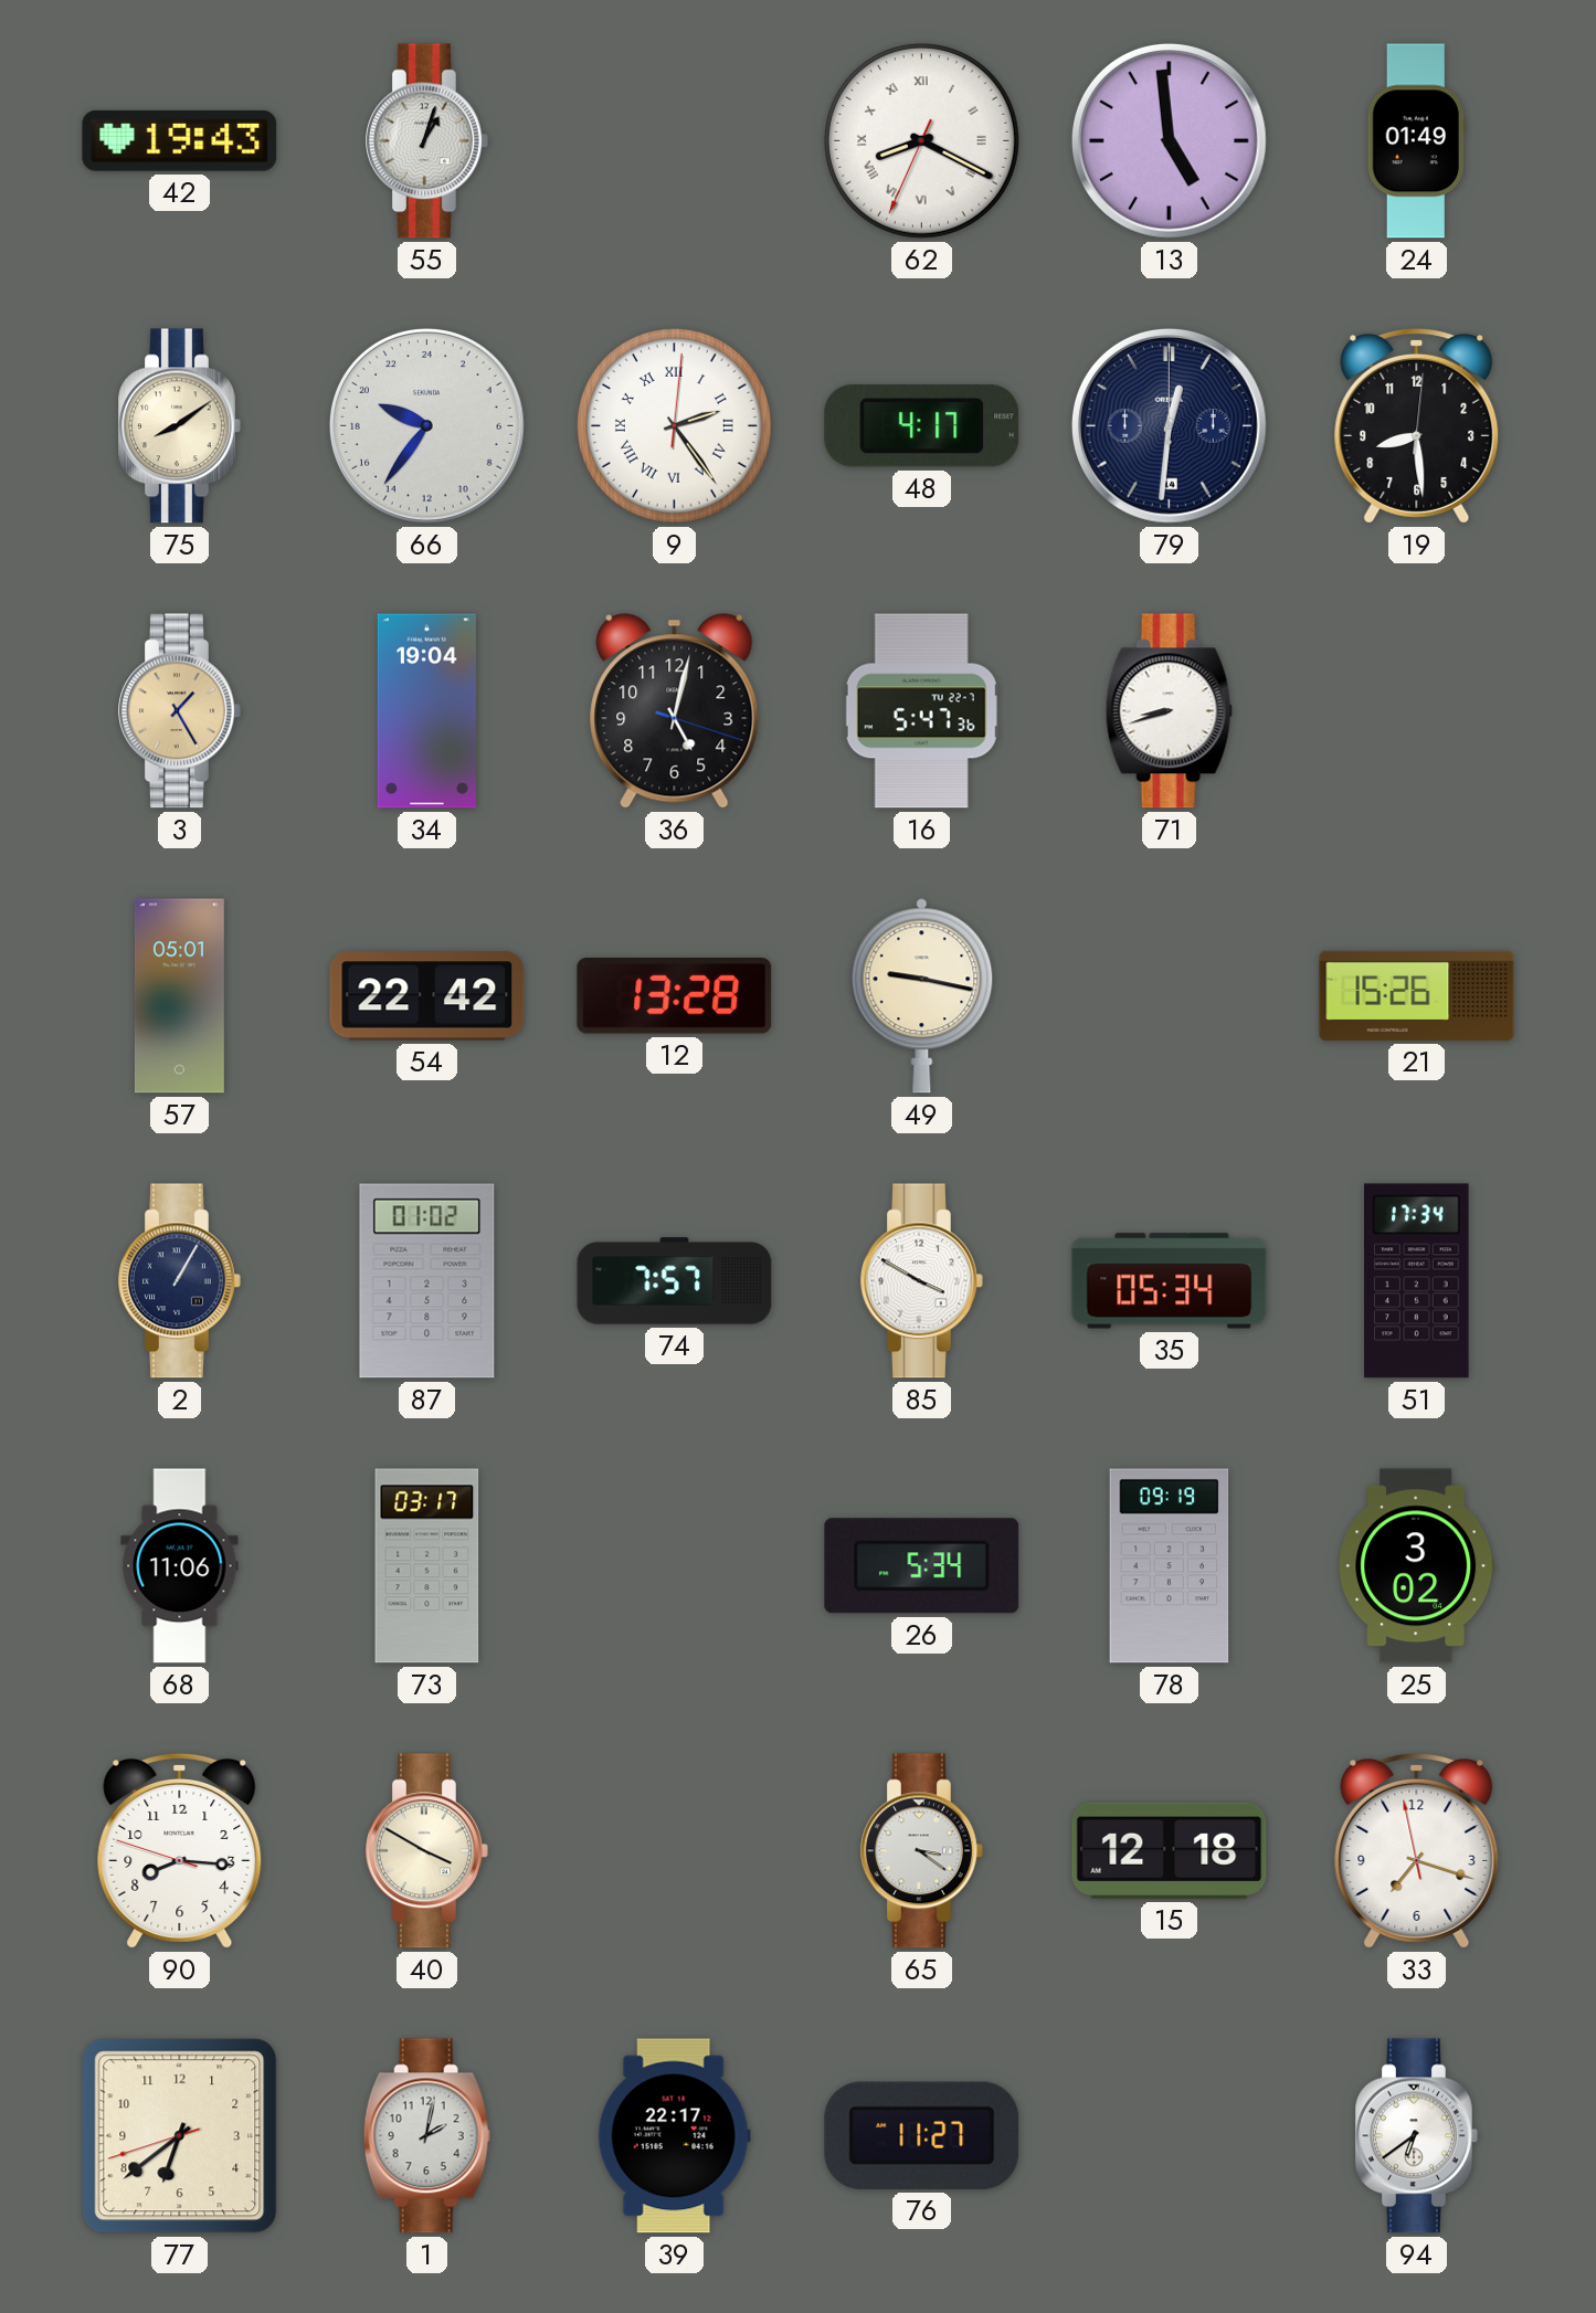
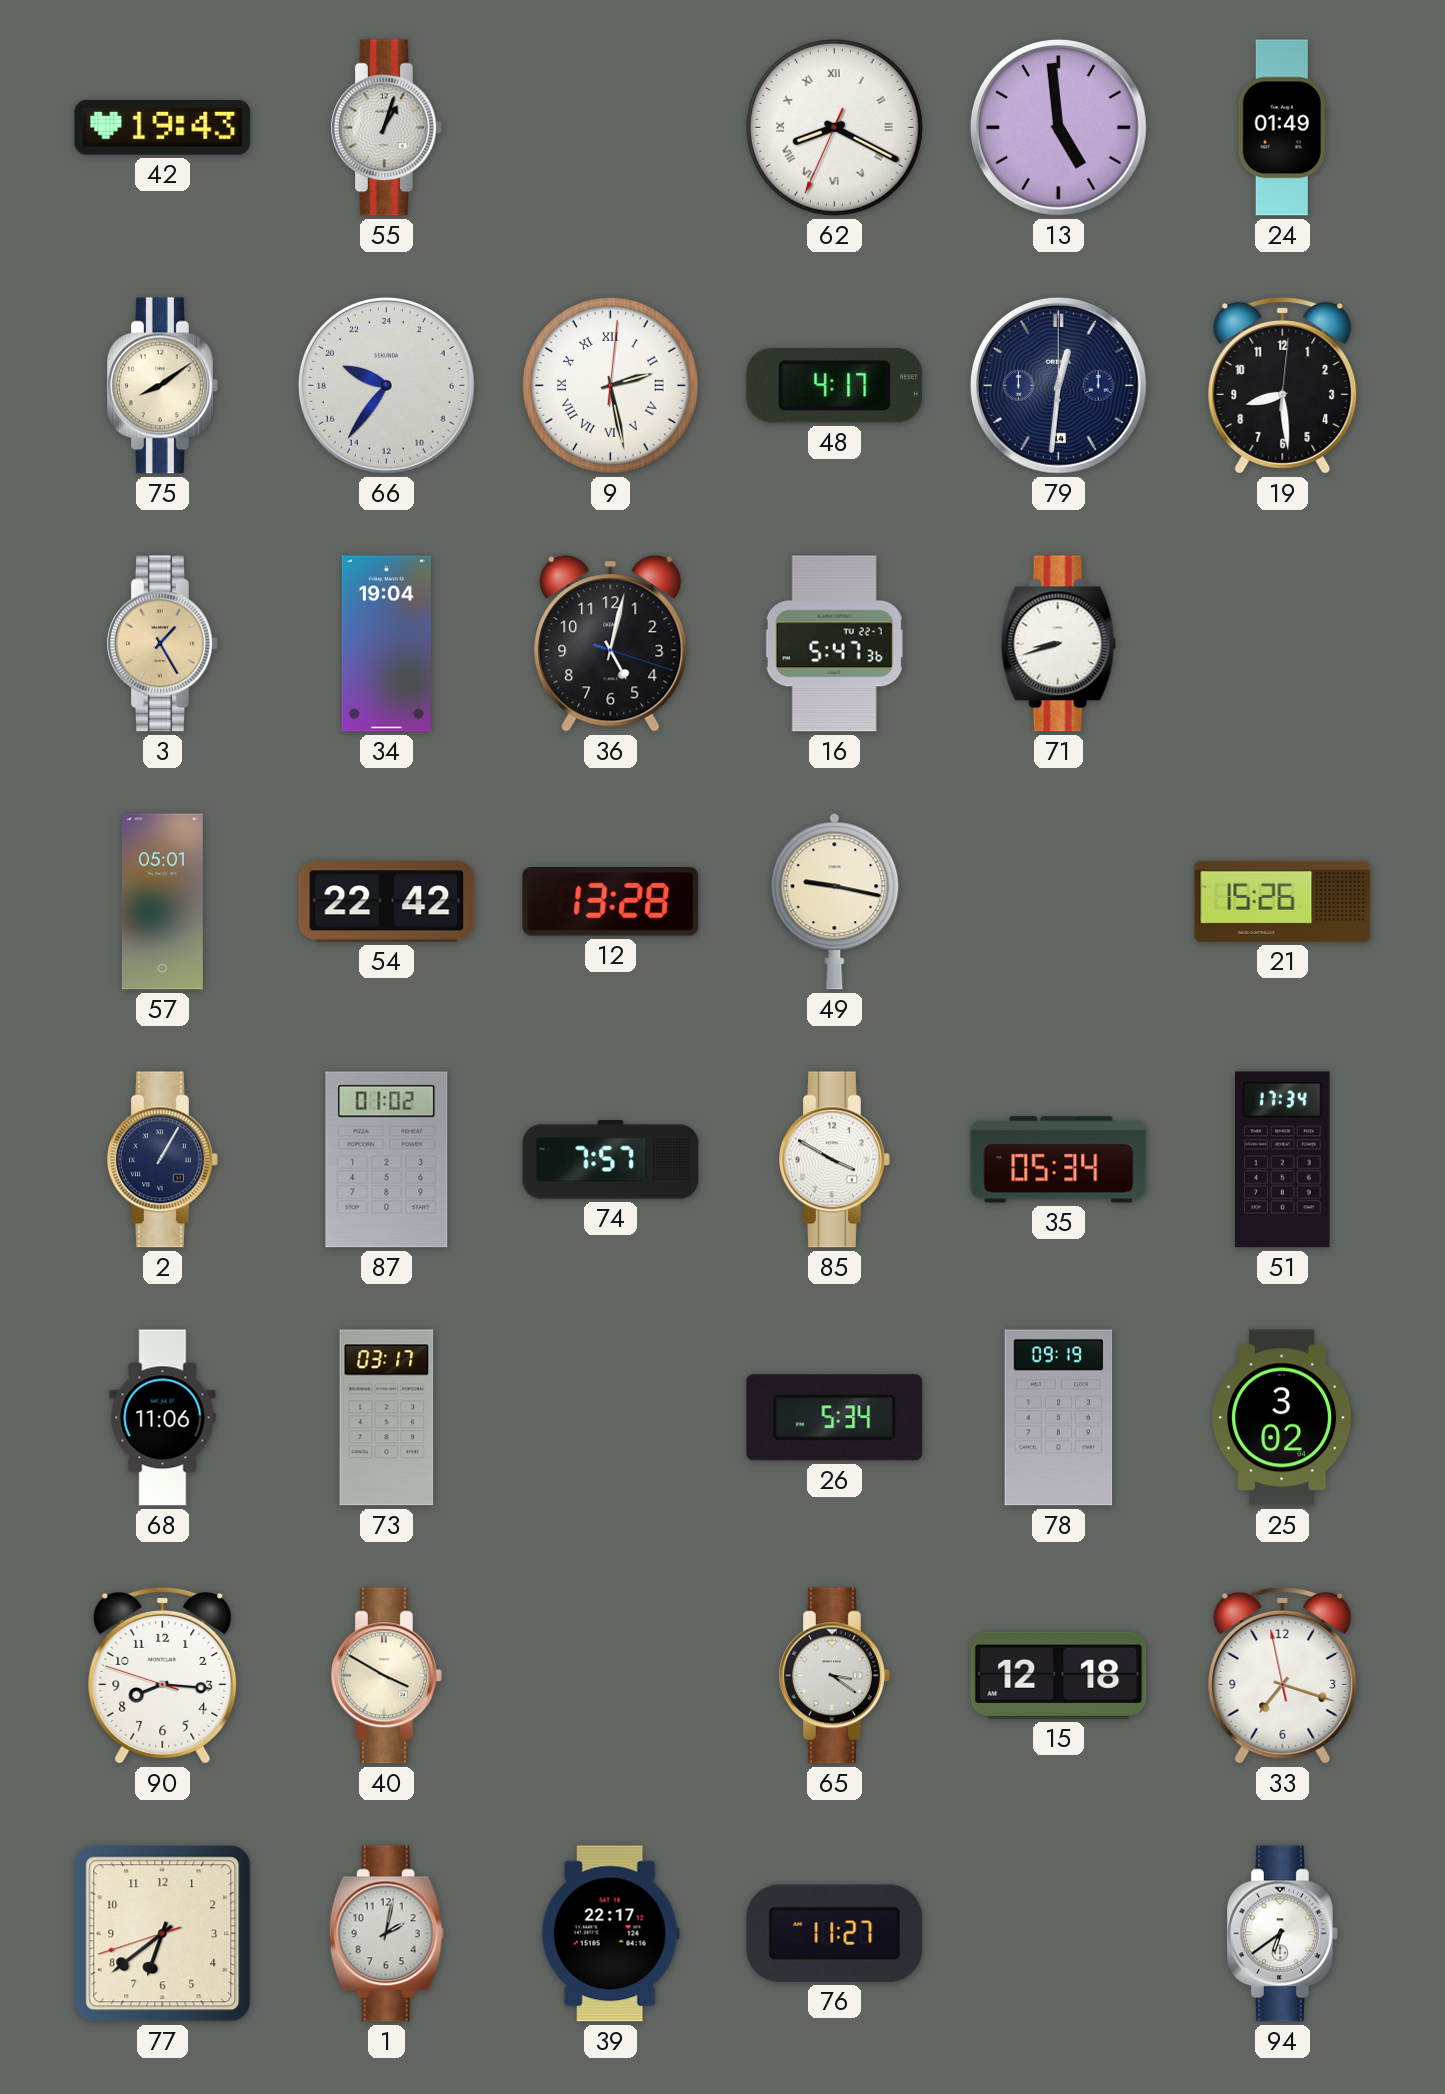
9: 2:24 -> 2:28
